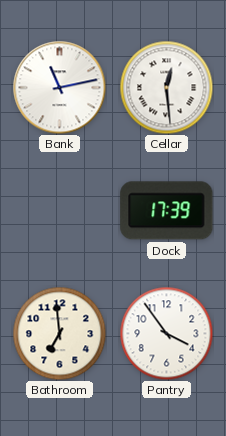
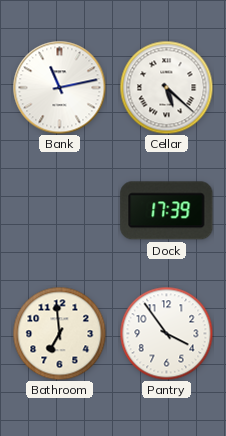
Cellar: 12:29 -> 5:22
